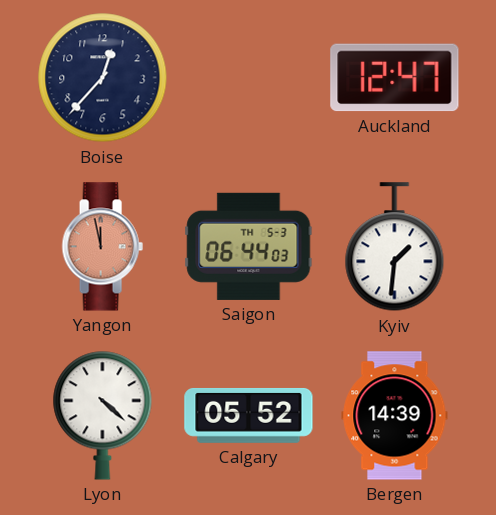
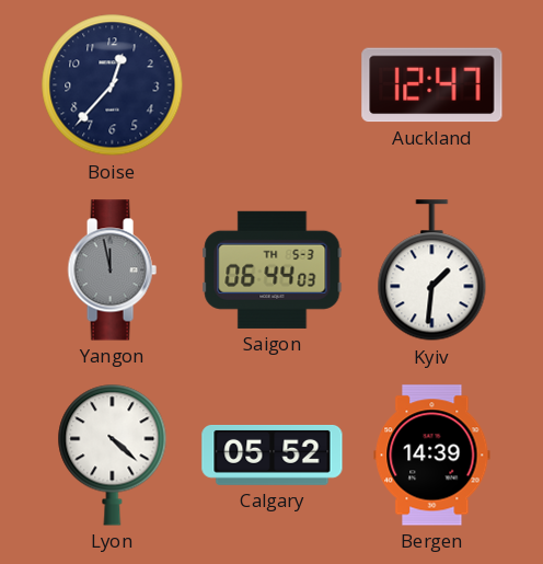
Yangon dial: salmon -> grey
